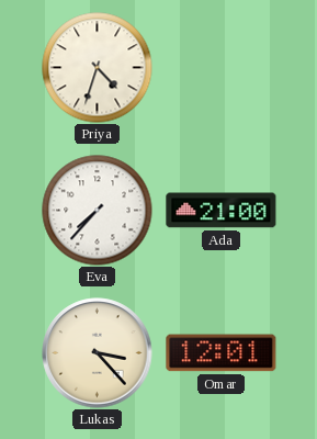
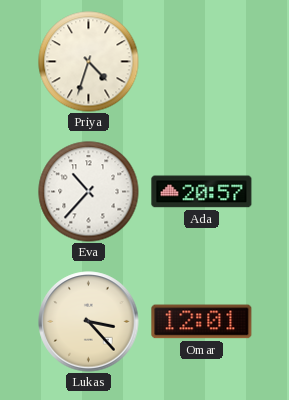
Eva: 7:37 -> 10:37
Ada: 21:00 -> 20:57
